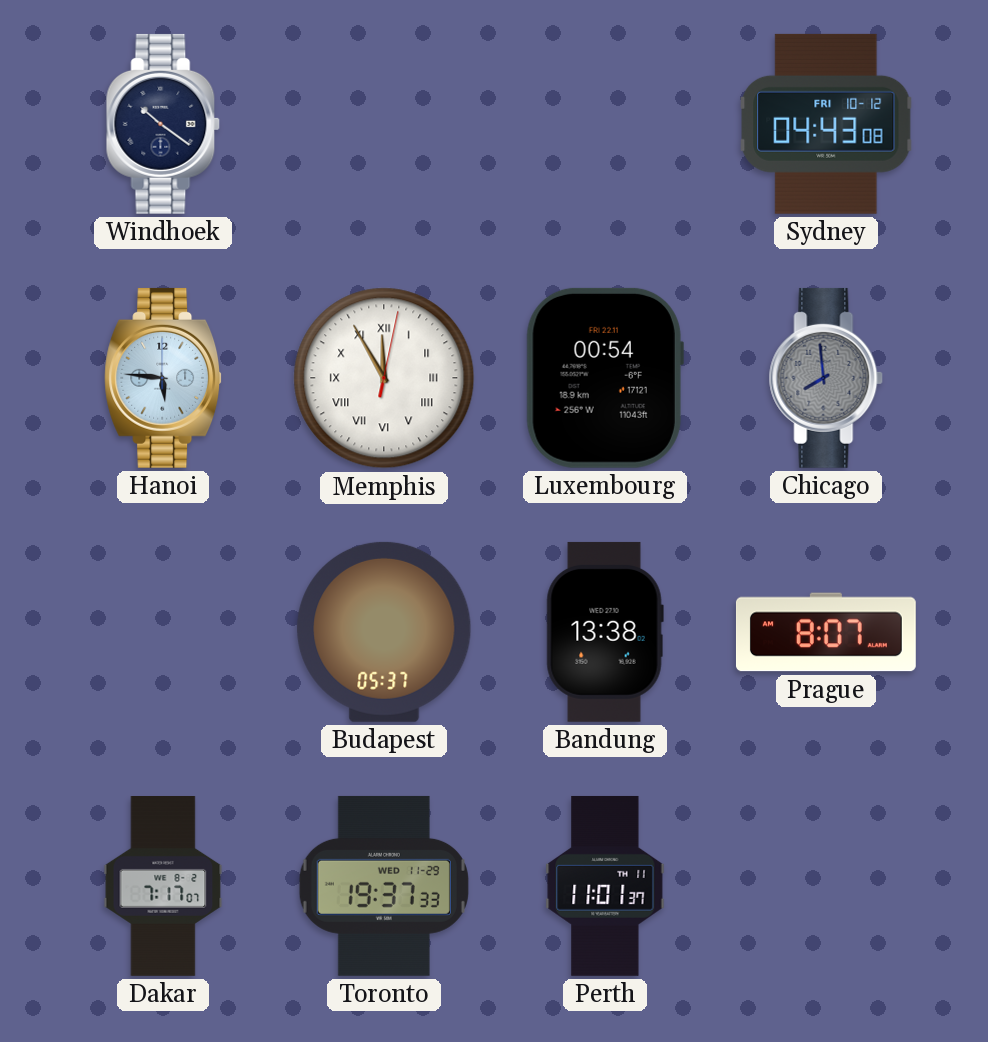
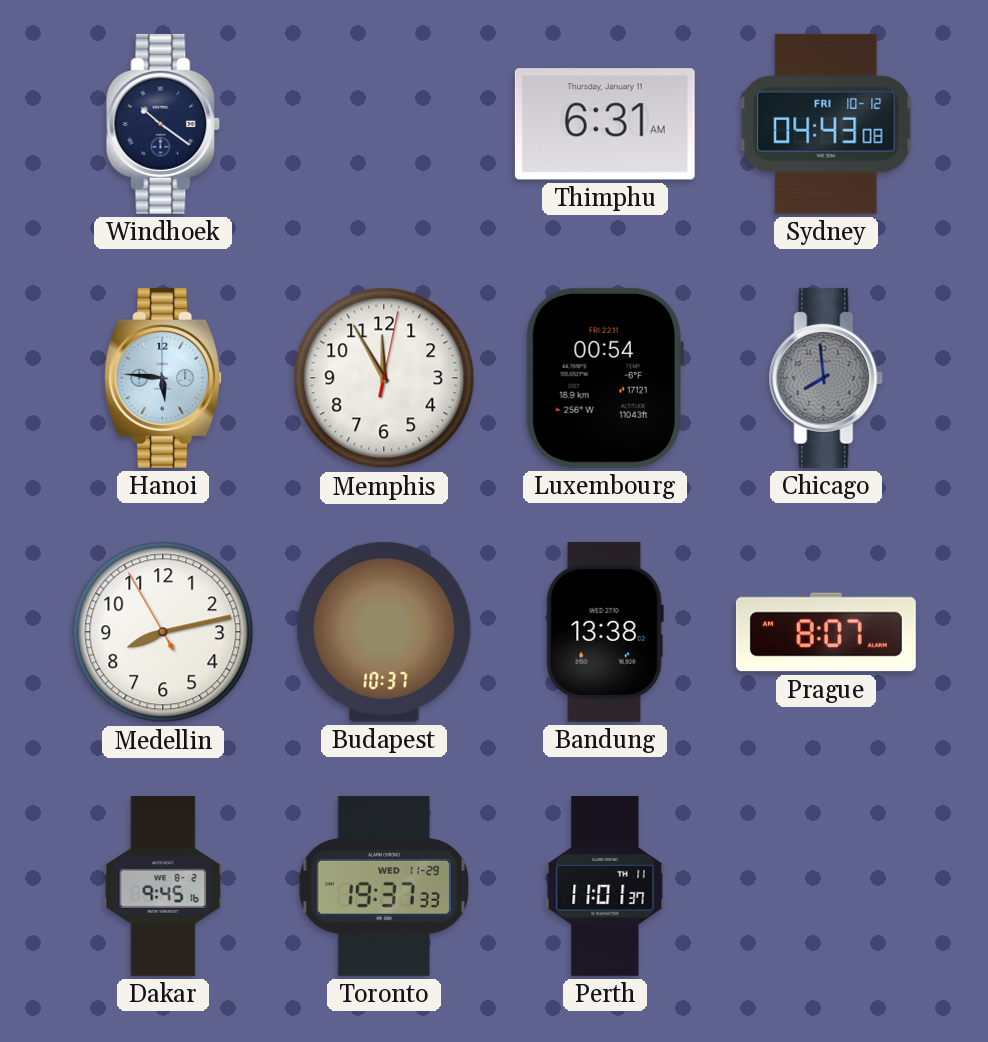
Thimphu: none -> 6:31
Memphis numerals: Roman -> Arabic
Medellin: none -> 8:12
Budapest: 05:37 -> 10:37
Dakar: 7:17 -> 9:45
